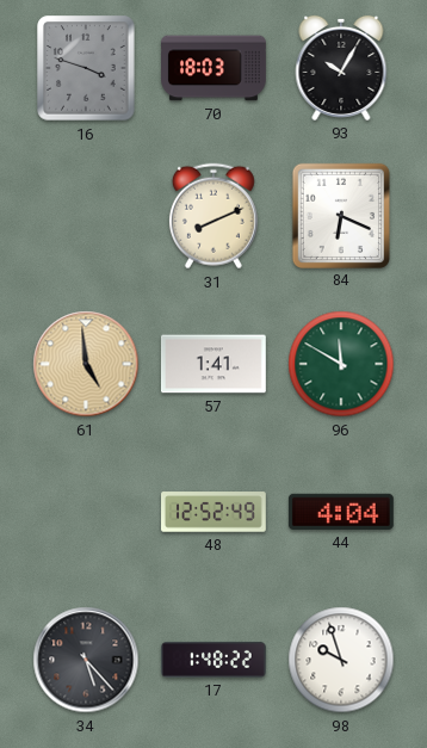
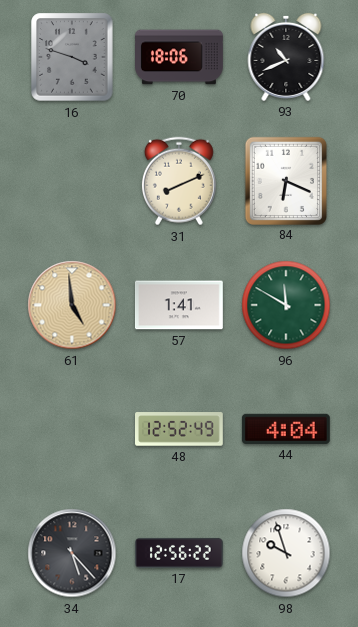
70: 18:03 -> 18:06
93: 10:05 -> 10:41
17: 1:48 -> 12:56
